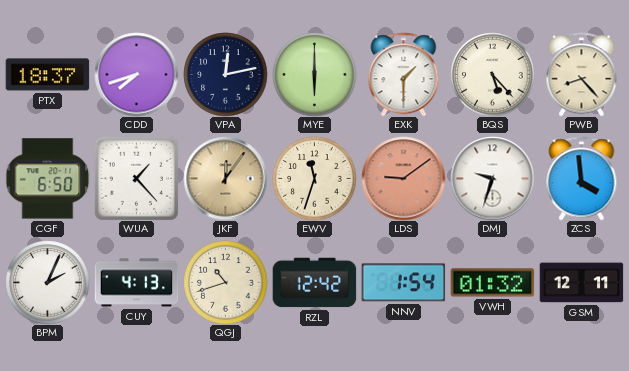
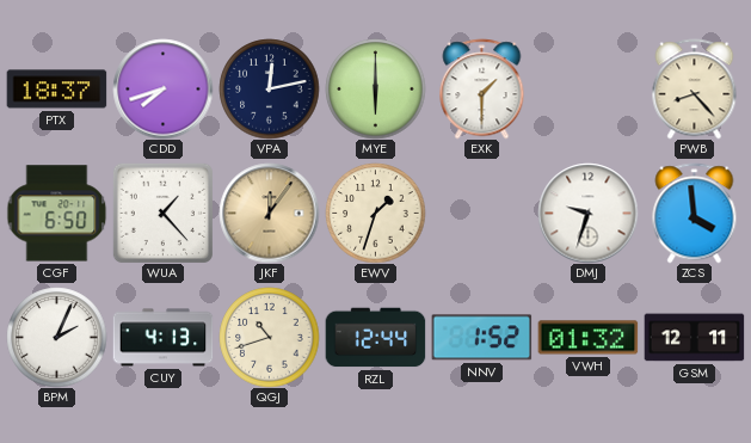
BQS: 5:23 -> none
EWV: 11:33 -> 1:33
LDS: 9:09 -> none
RZL: 12:42 -> 12:44
NNV: 1:54 -> 1:52
